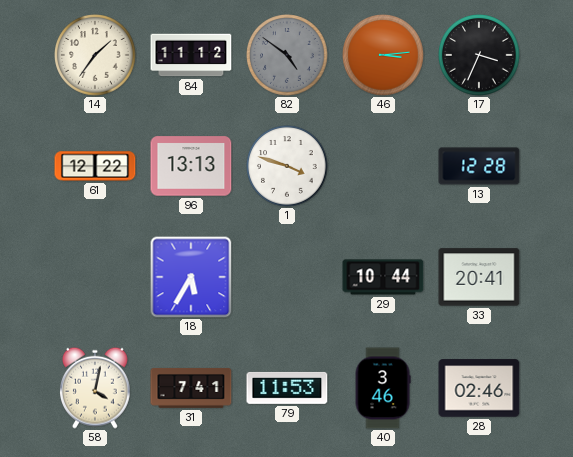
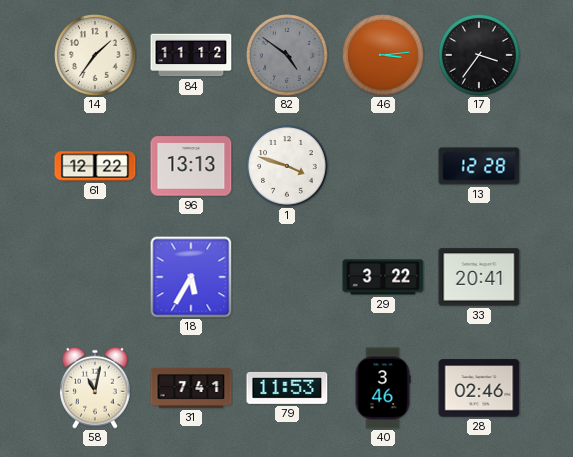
17: 3:34 -> 3:36
29: 10:44 -> 3:22
58: 4:02 -> 11:02
